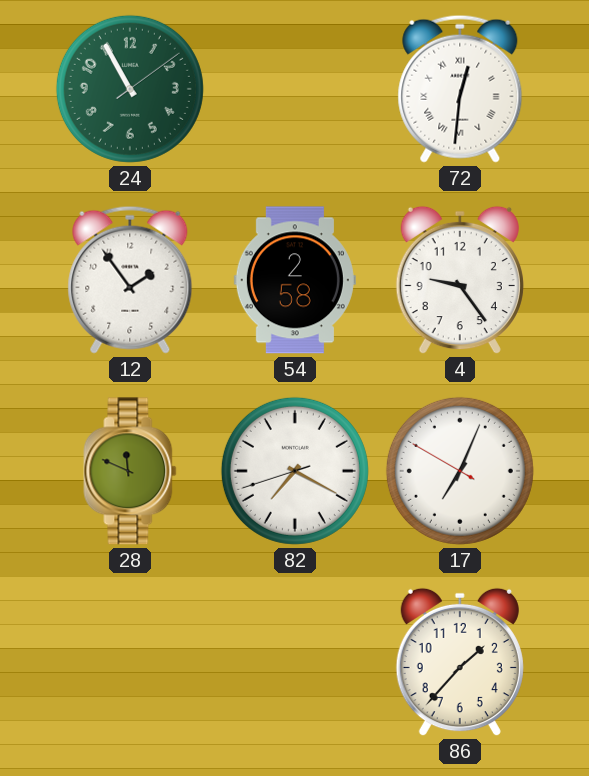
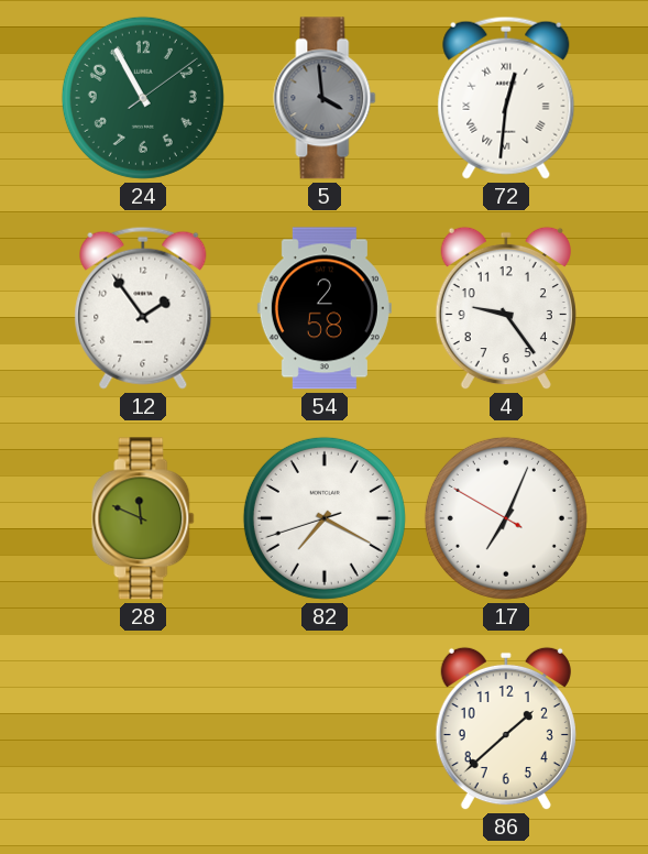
5: none -> 3:59
86: 1:37 -> 1:38
